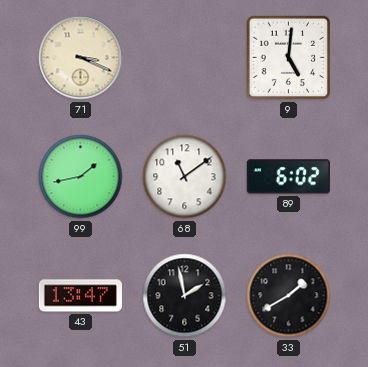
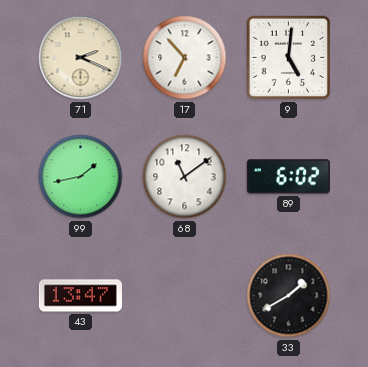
71: 3:19 -> 2:19
17: none -> 6:53
51: 1:58 -> none
